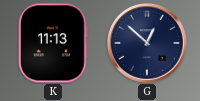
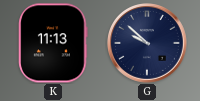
G: 12:52 -> 9:52
